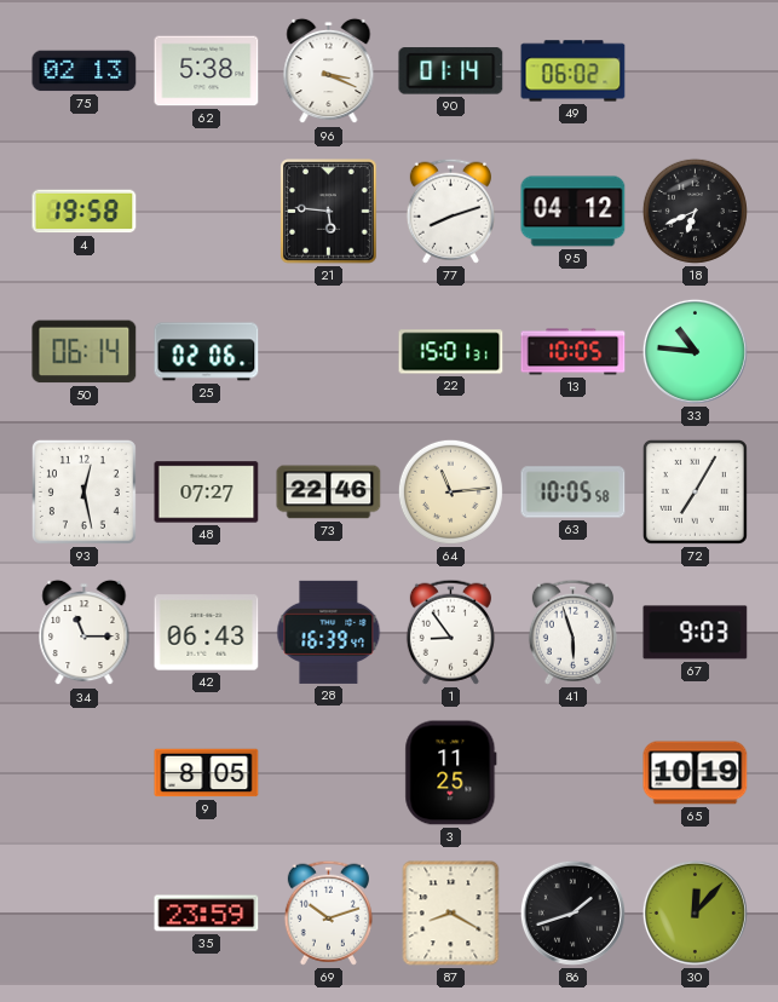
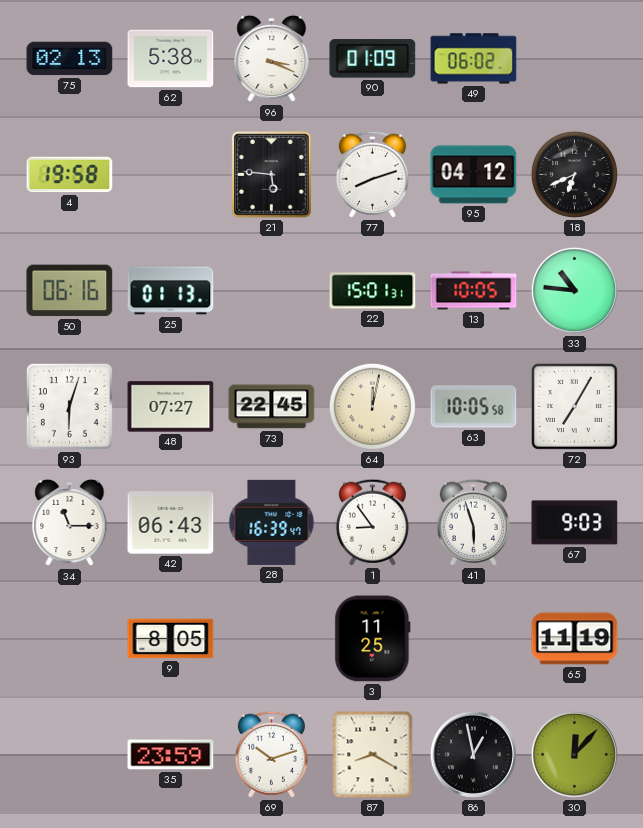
90: 01:14 -> 01:09
50: 06:14 -> 06:16
25: 02:06 -> 01:13
93: 12:28 -> 6:03
73: 22:46 -> 22:45
64: 11:14 -> 12:02
65: 10:19 -> 11:19
86: 1:42 -> 12:58
